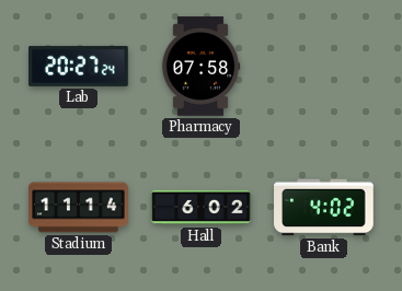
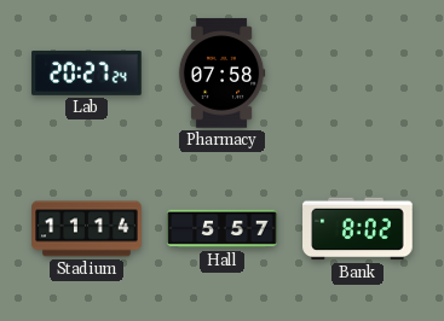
Hall: 6:02 -> 5:57
Bank: 4:02 -> 8:02
